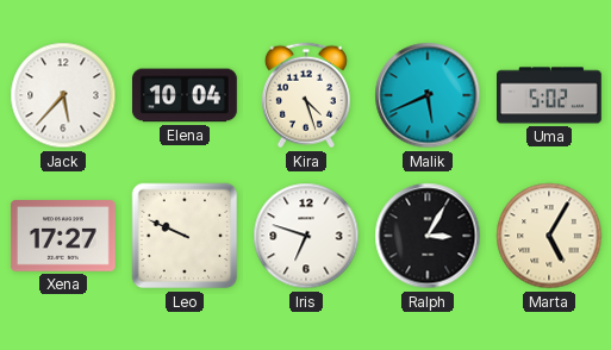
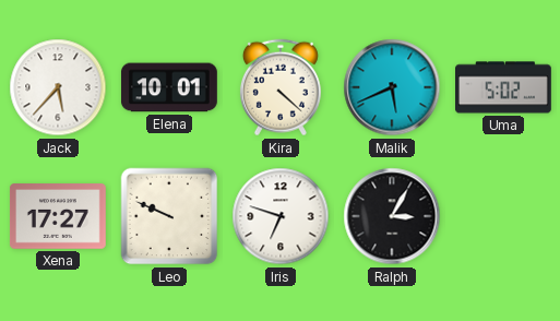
Elena: 10:04 -> 10:01
Kira: 4:27 -> 4:22
Marta: 5:05 -> none
